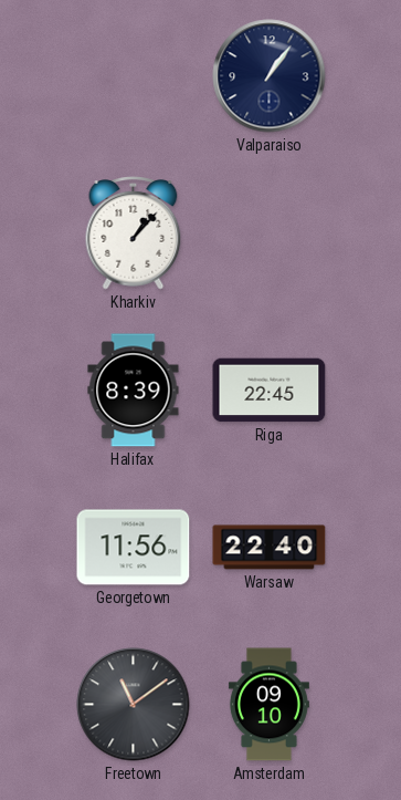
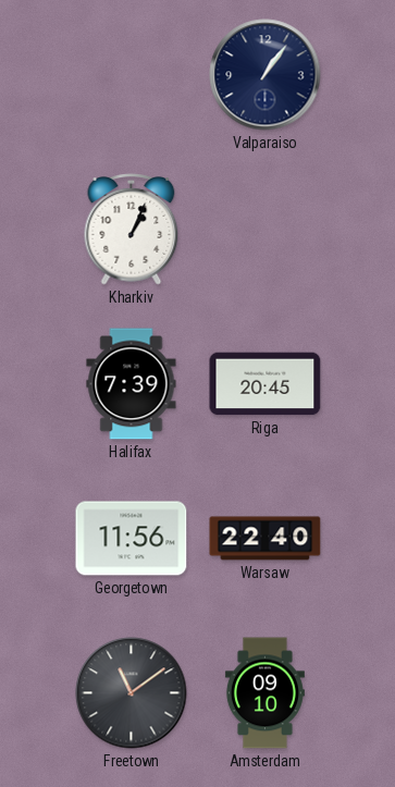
Kharkiv: 1:07 -> 1:04
Halifax: 8:39 -> 7:39
Riga: 22:45 -> 20:45
